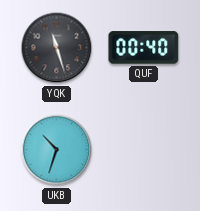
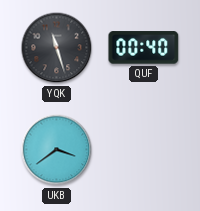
UKB: 10:33 -> 3:39
